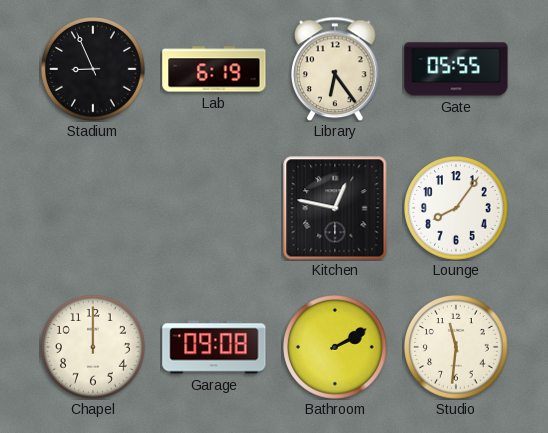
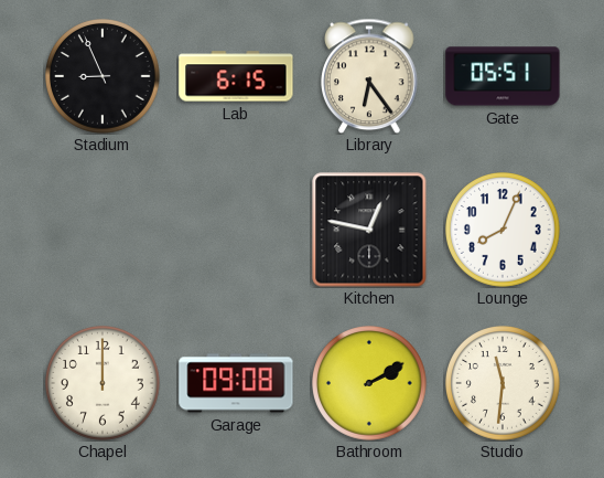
Lab: 6:19 -> 6:15
Gate: 05:55 -> 05:51
Lounge: 8:06 -> 8:04
